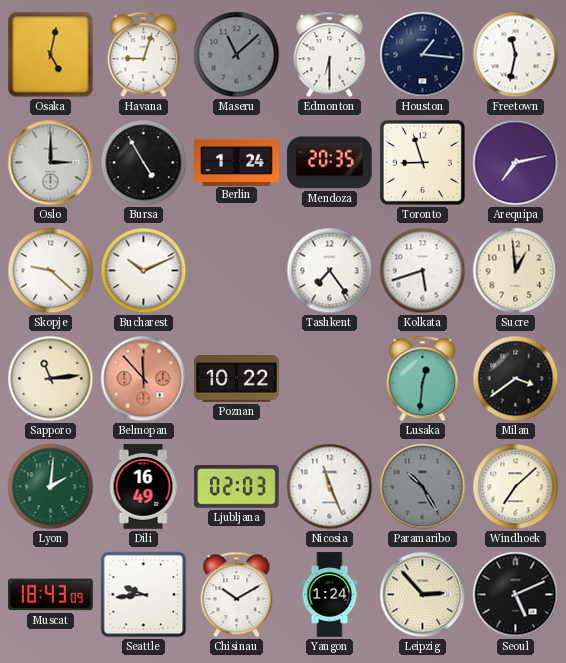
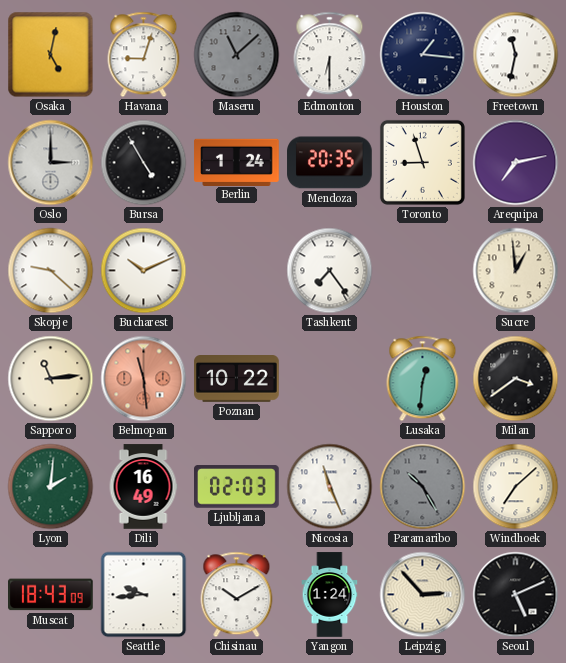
Kolkata: 5:42 -> none
Belmopan: 11:53 -> 11:29
